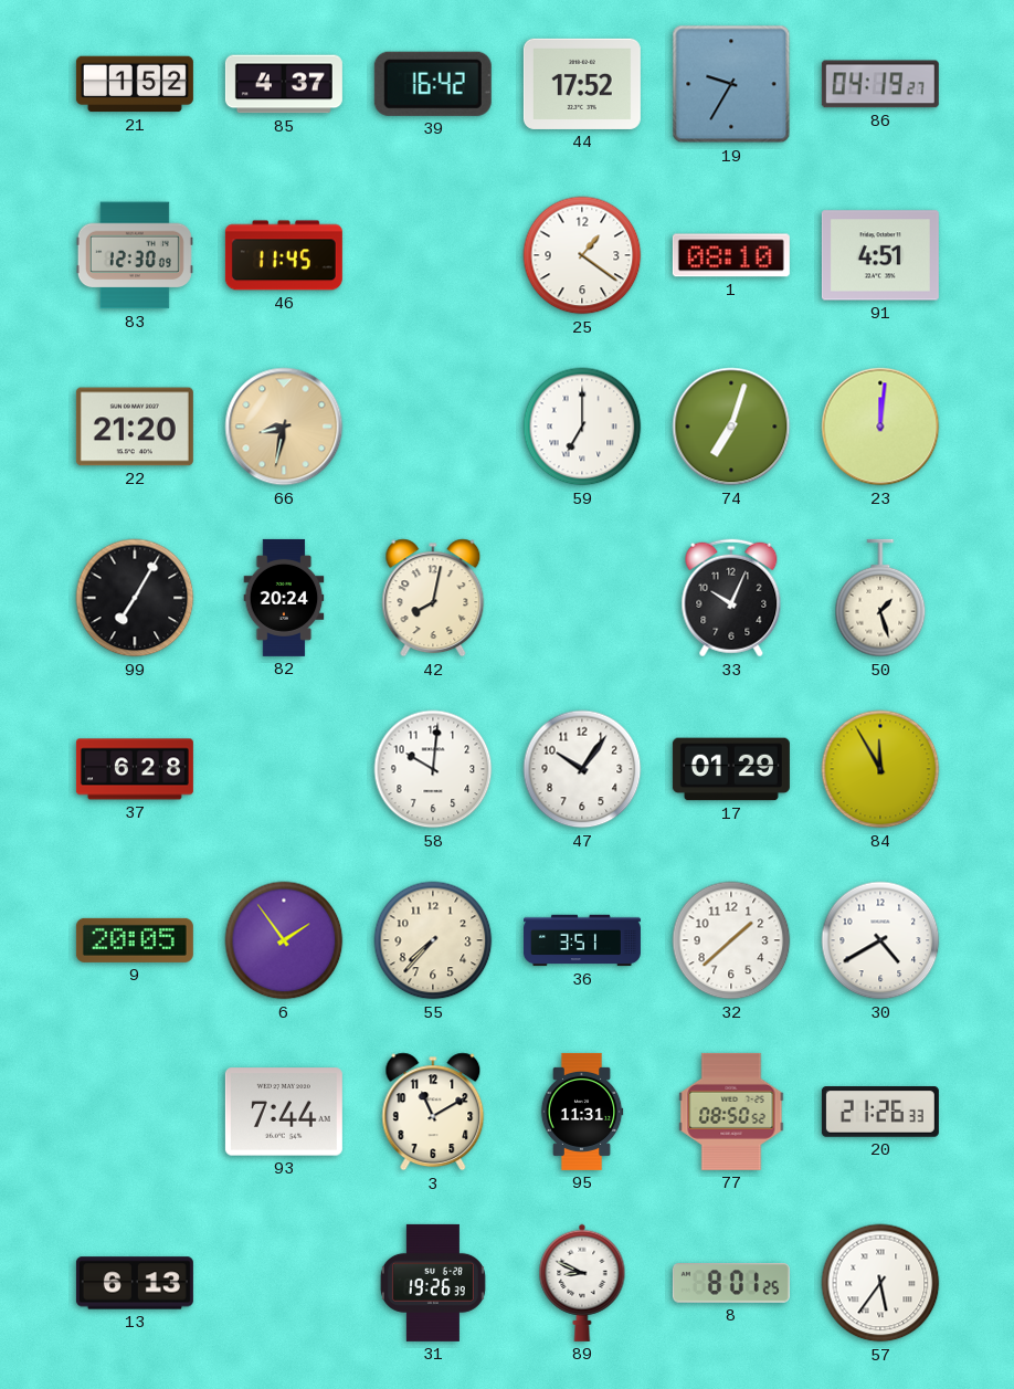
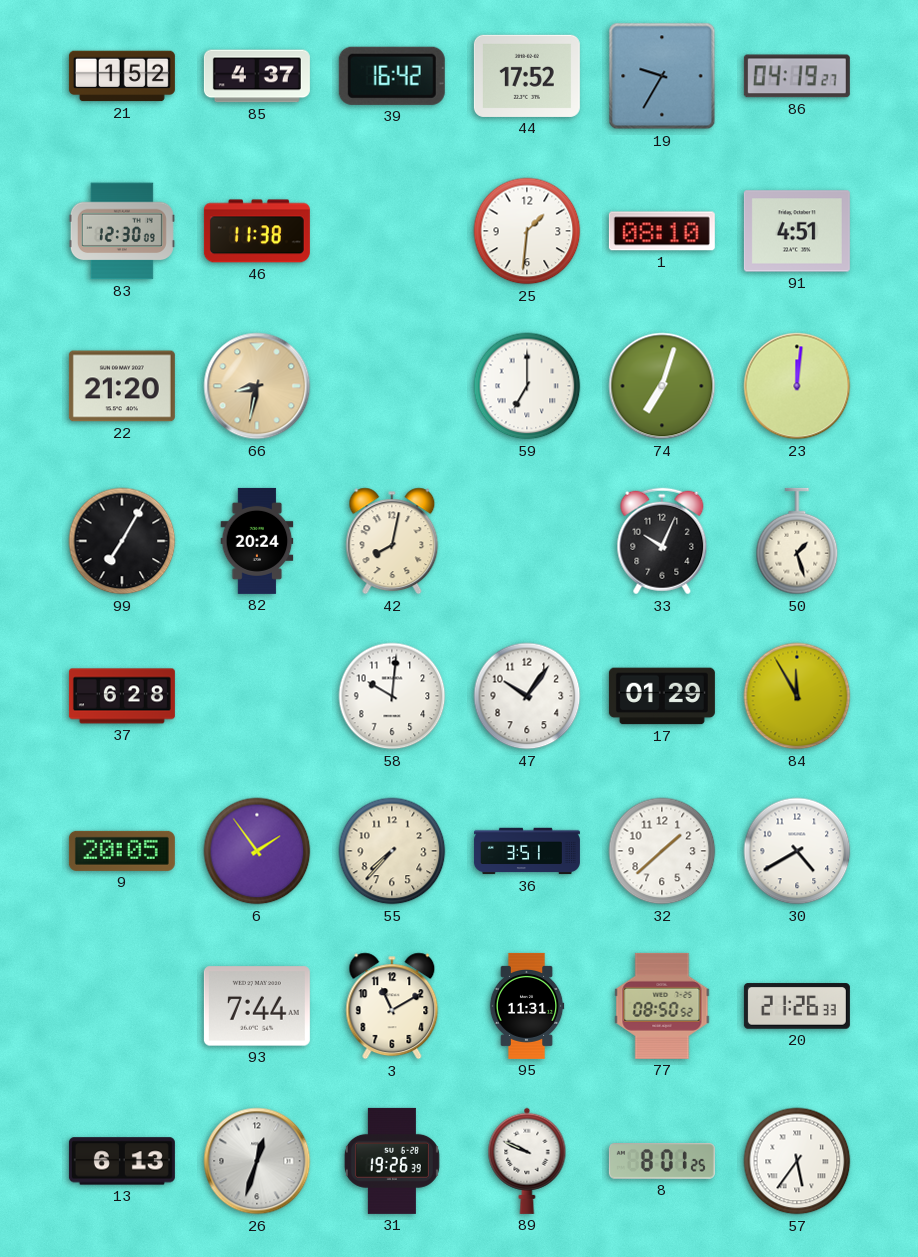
46: 11:45 -> 11:38
25: 1:21 -> 1:31
26: none -> 12:33
89: 8:49 -> 9:49
